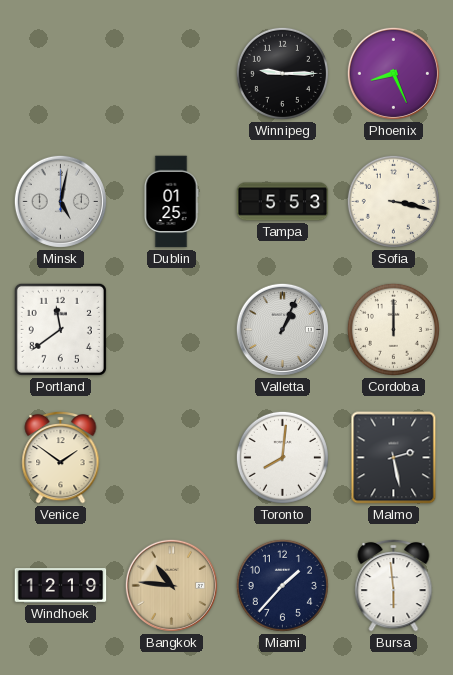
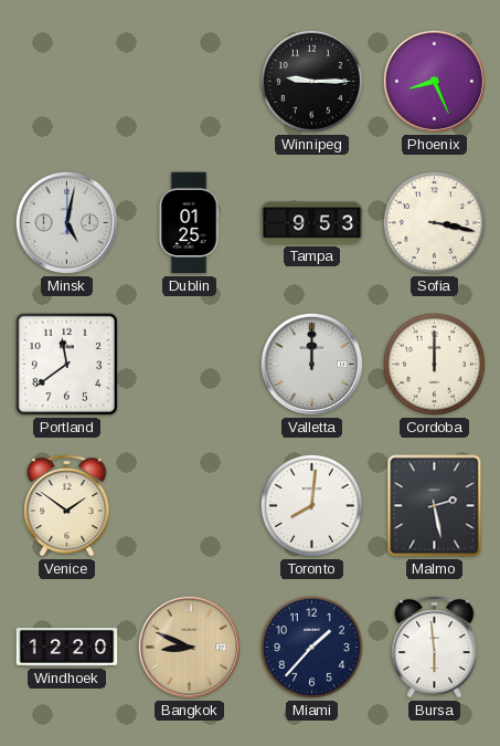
Tampa: 5:53 -> 9:53
Valletta: 1:04 -> 12:00
Windhoek: 12:19 -> 12:20
Bangkok: 10:46 -> 8:49
